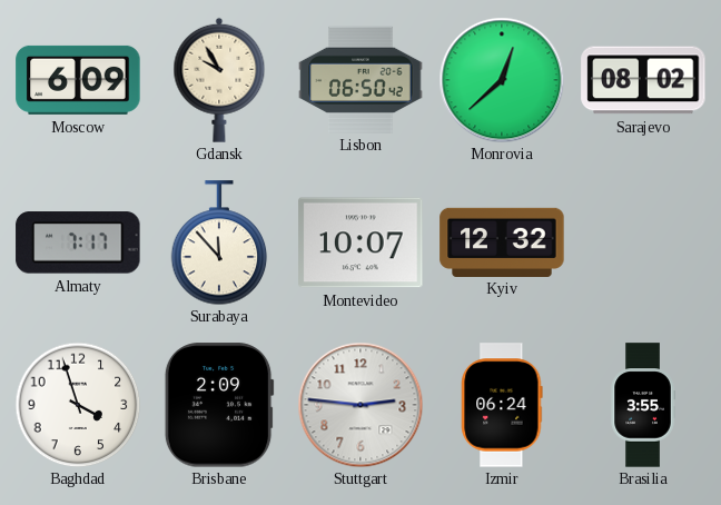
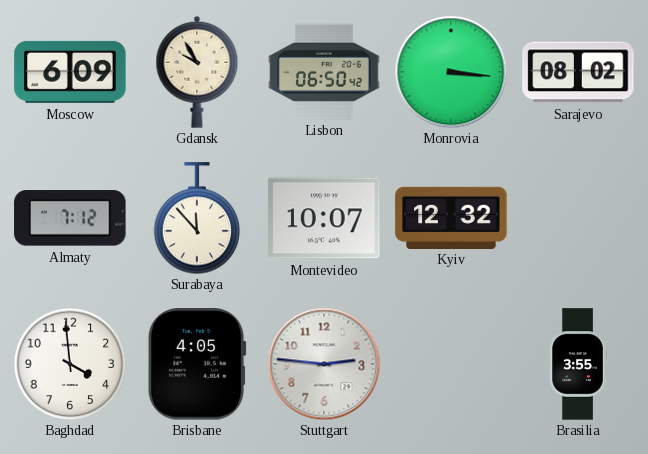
Monrovia: 12:38 -> 3:16
Almaty: 7:17 -> 7:12
Baghdad: 3:57 -> 3:59
Brisbane: 2:09 -> 4:05
Izmir: 06:24 -> none
